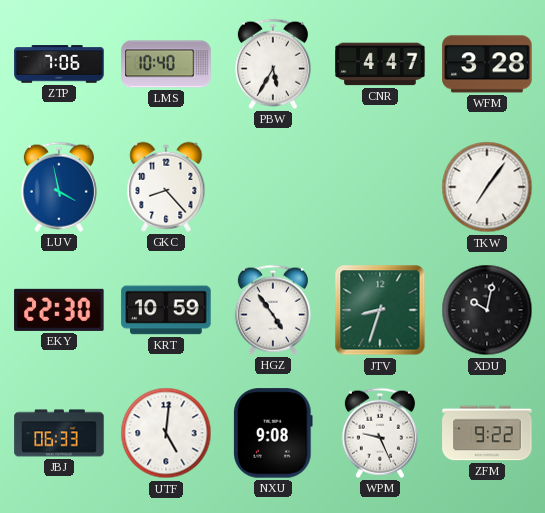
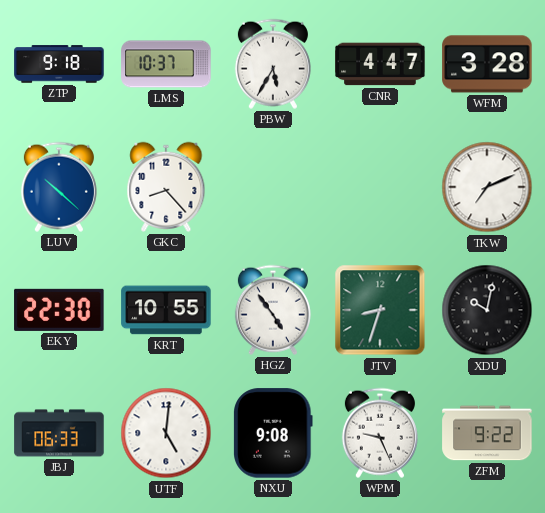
ZTP: 7:06 -> 9:18
LMS: 10:40 -> 10:37
LUV: 3:58 -> 10:22
TKW: 7:06 -> 7:11
KRT: 10:59 -> 10:55
